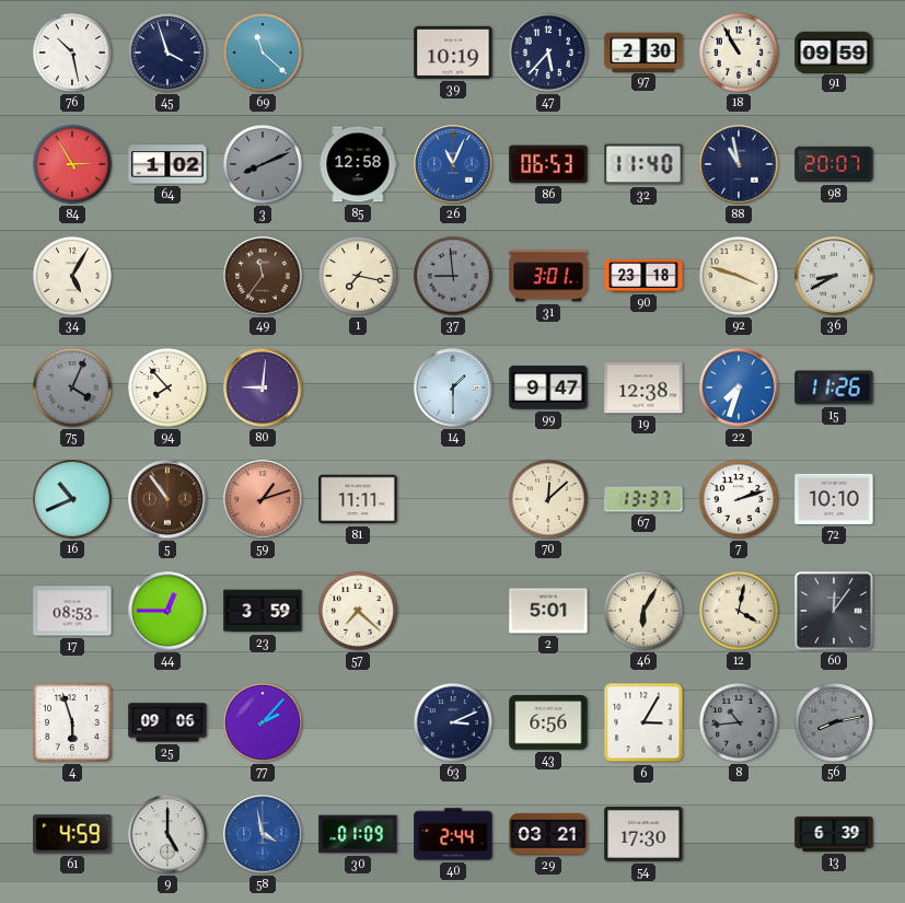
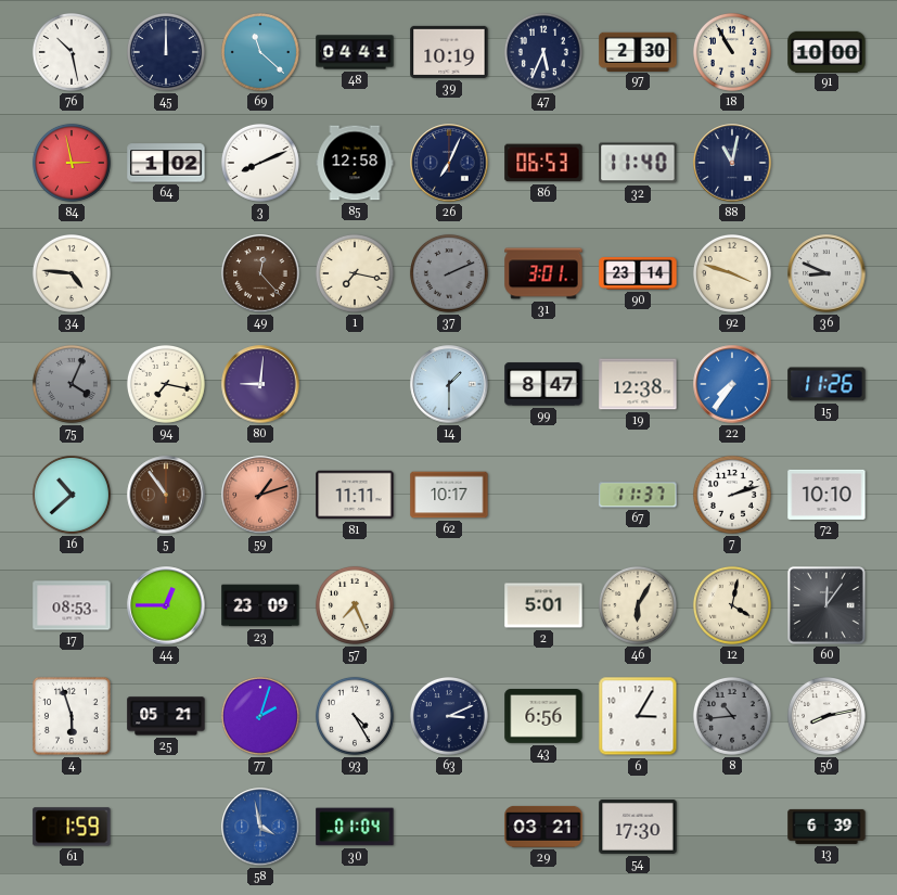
45: 3:57 -> 12:00
48: none -> 04:41
47: 5:37 -> 5:34
91: 09:59 -> 10:00
84: 2:55 -> 2:58
3 dial: grey -> white
26: 11:04 -> 7:04
26 dial: blue -> navy
88: 10:58 -> 11:02
98: 20:07 -> none
34: 5:05 -> 4:46
49: 11:36 -> 12:23
37: 8:59 -> 2:11
90: 23:18 -> 23:14
36: 8:40 -> 8:49
94: 7:53 -> 7:17
99: 9:47 -> 8:47
22: 7:33 -> 7:36
16: 10:41 -> 10:38
62: none -> 10:17
70: 12:08 -> none
67: 13:37 -> 11:37
23: 3:59 -> 23:09
57: 7:22 -> 7:26
25: 09:06 -> 05:21
77: 2:07 -> 2:03
93: none -> 4:25
56 dial: grey -> white
61: 4:59 -> 1:59
9: 5:00 -> none
30: 01:09 -> 01:04
40: 2:44 -> none
